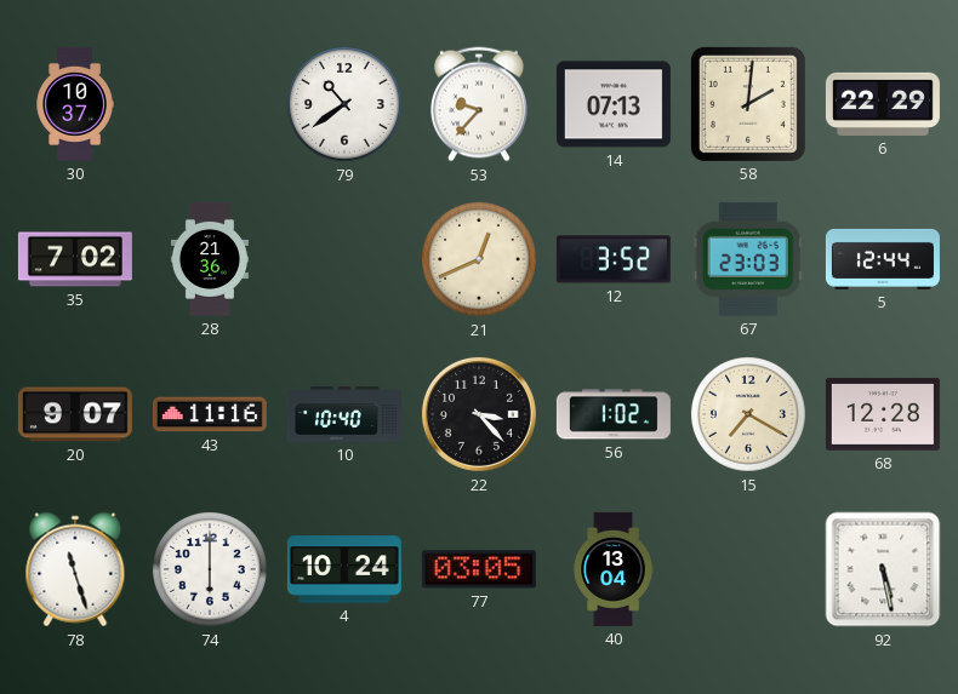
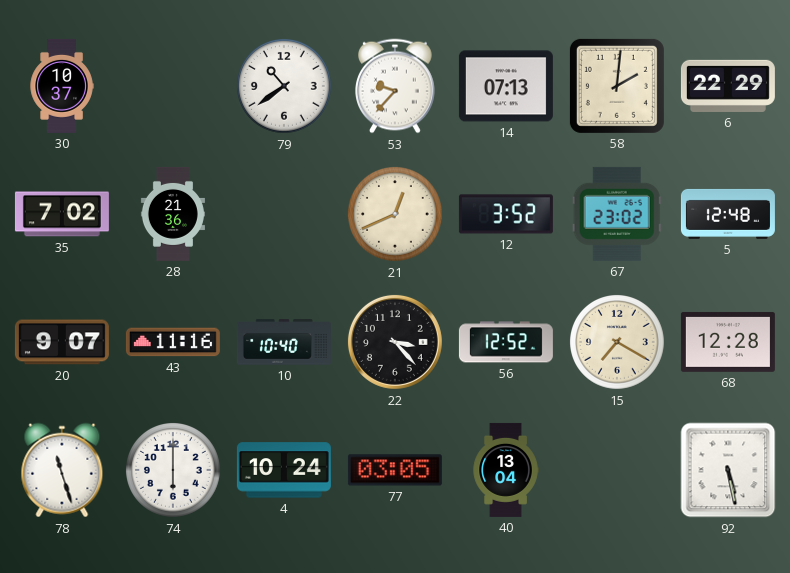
67: 23:03 -> 23:02
5: 12:44 -> 12:48
56: 1:02 -> 12:52
